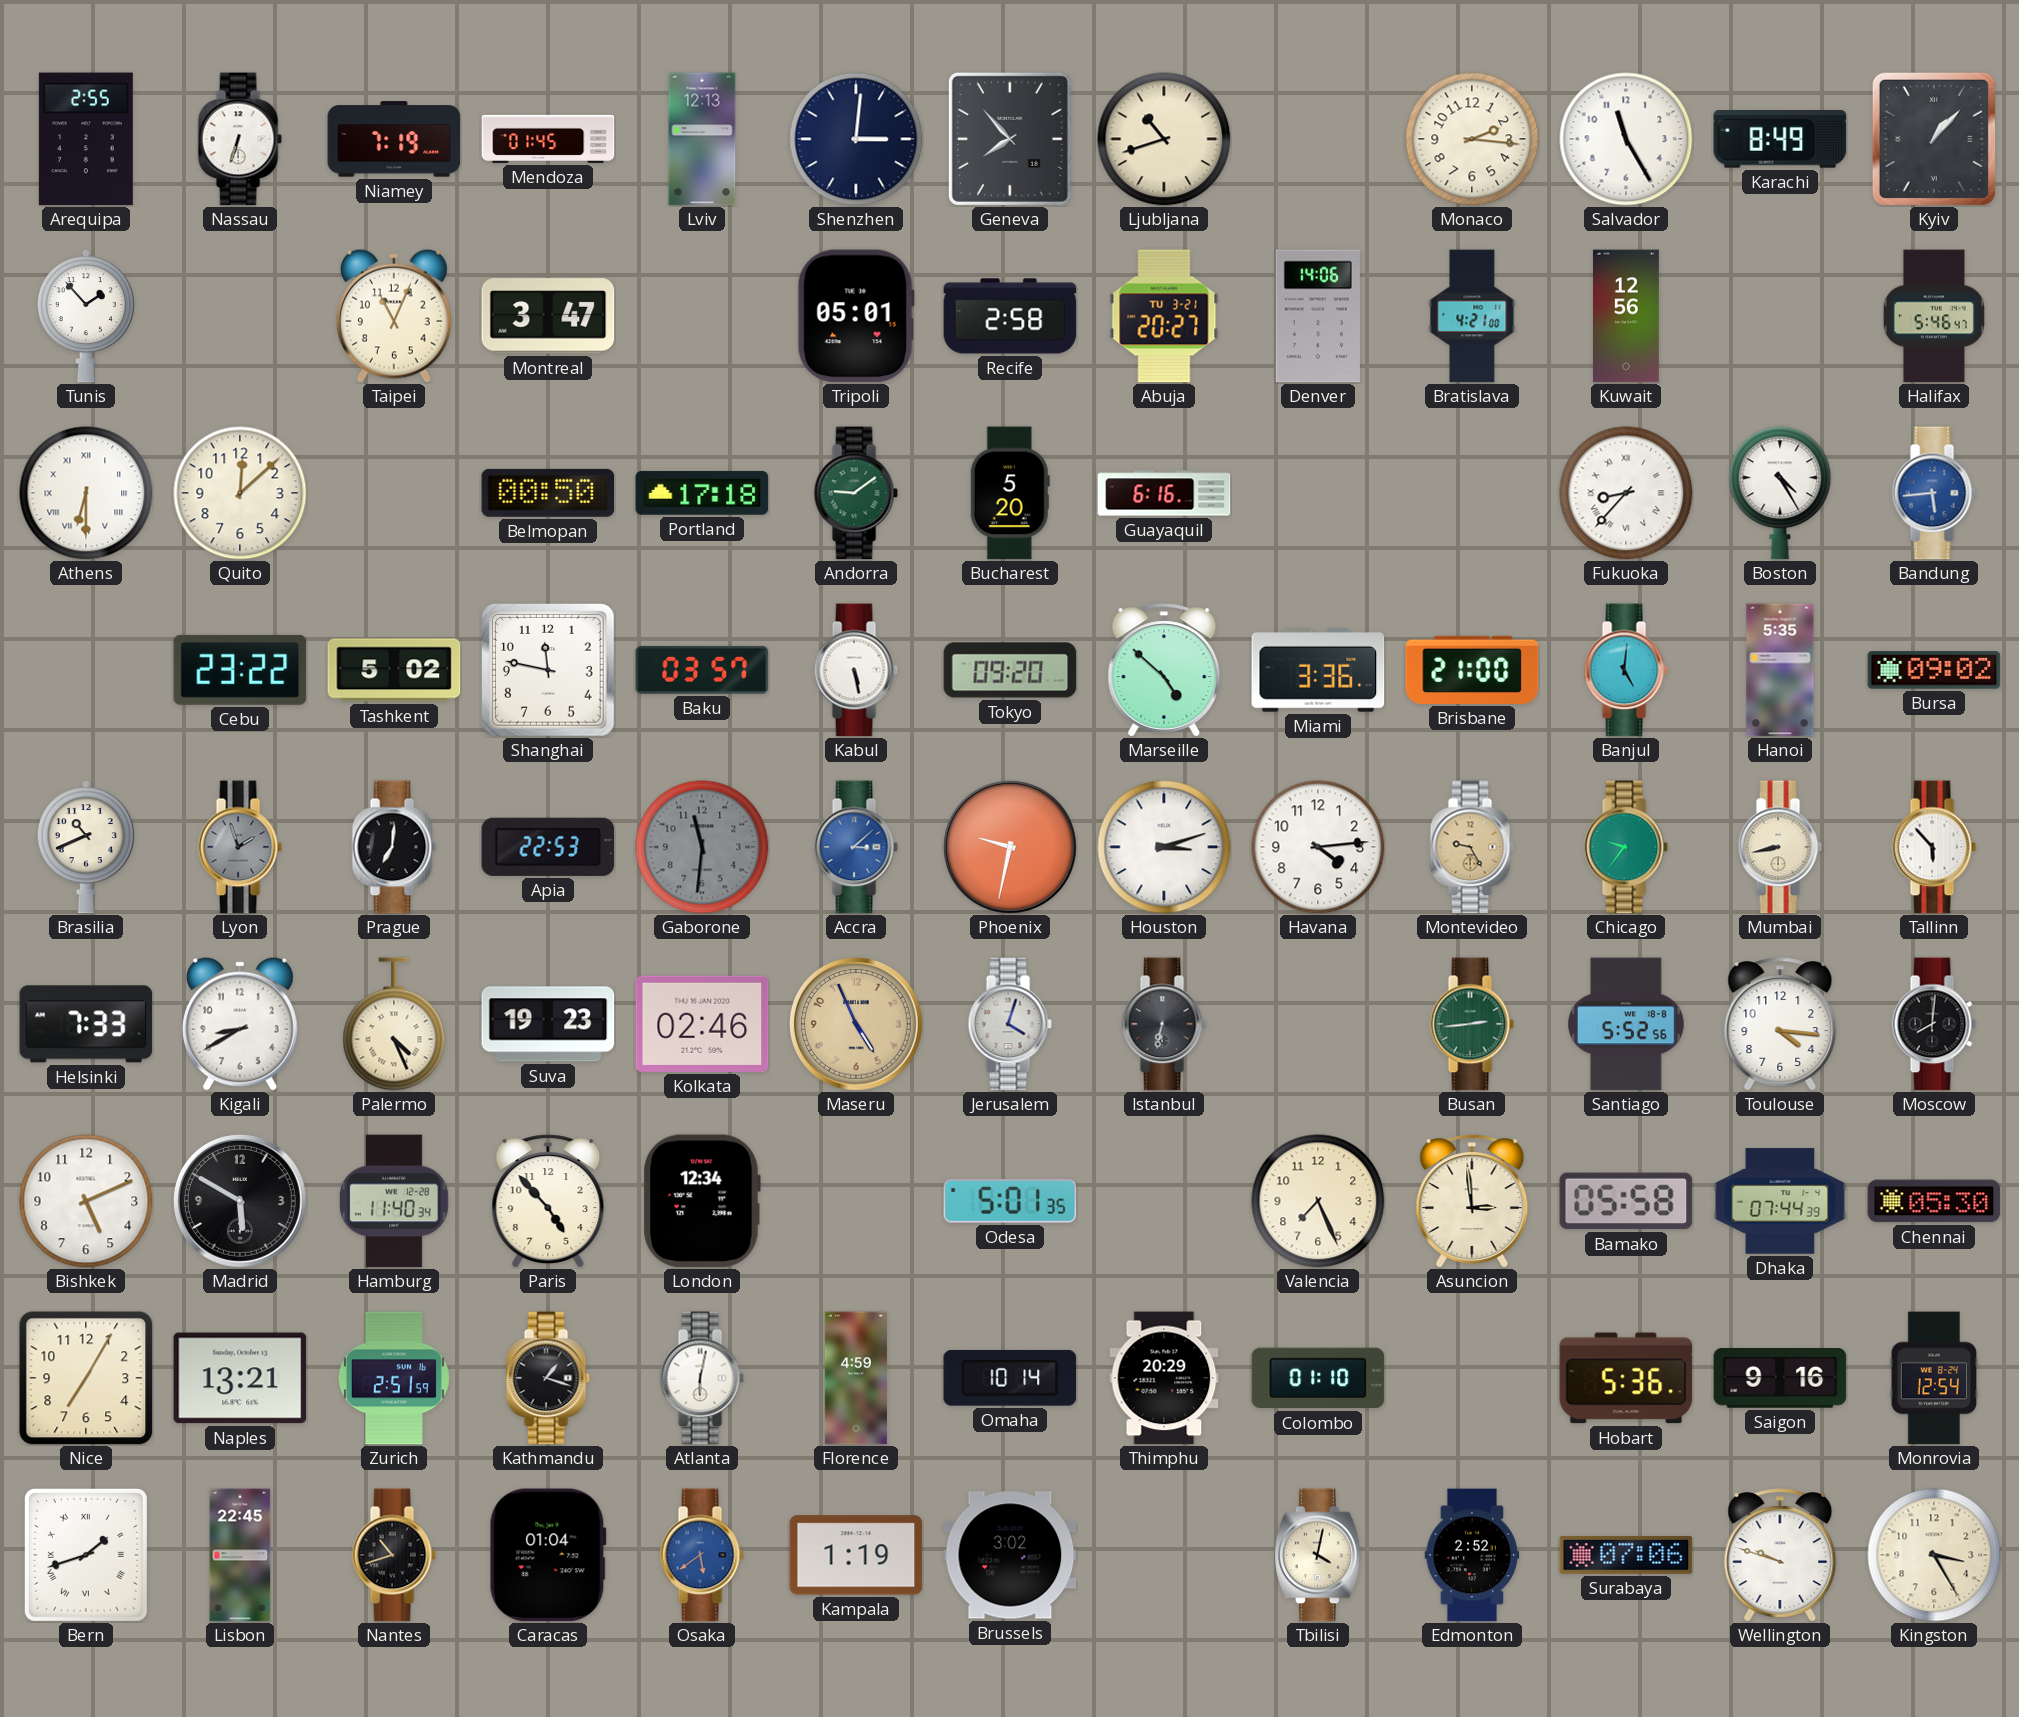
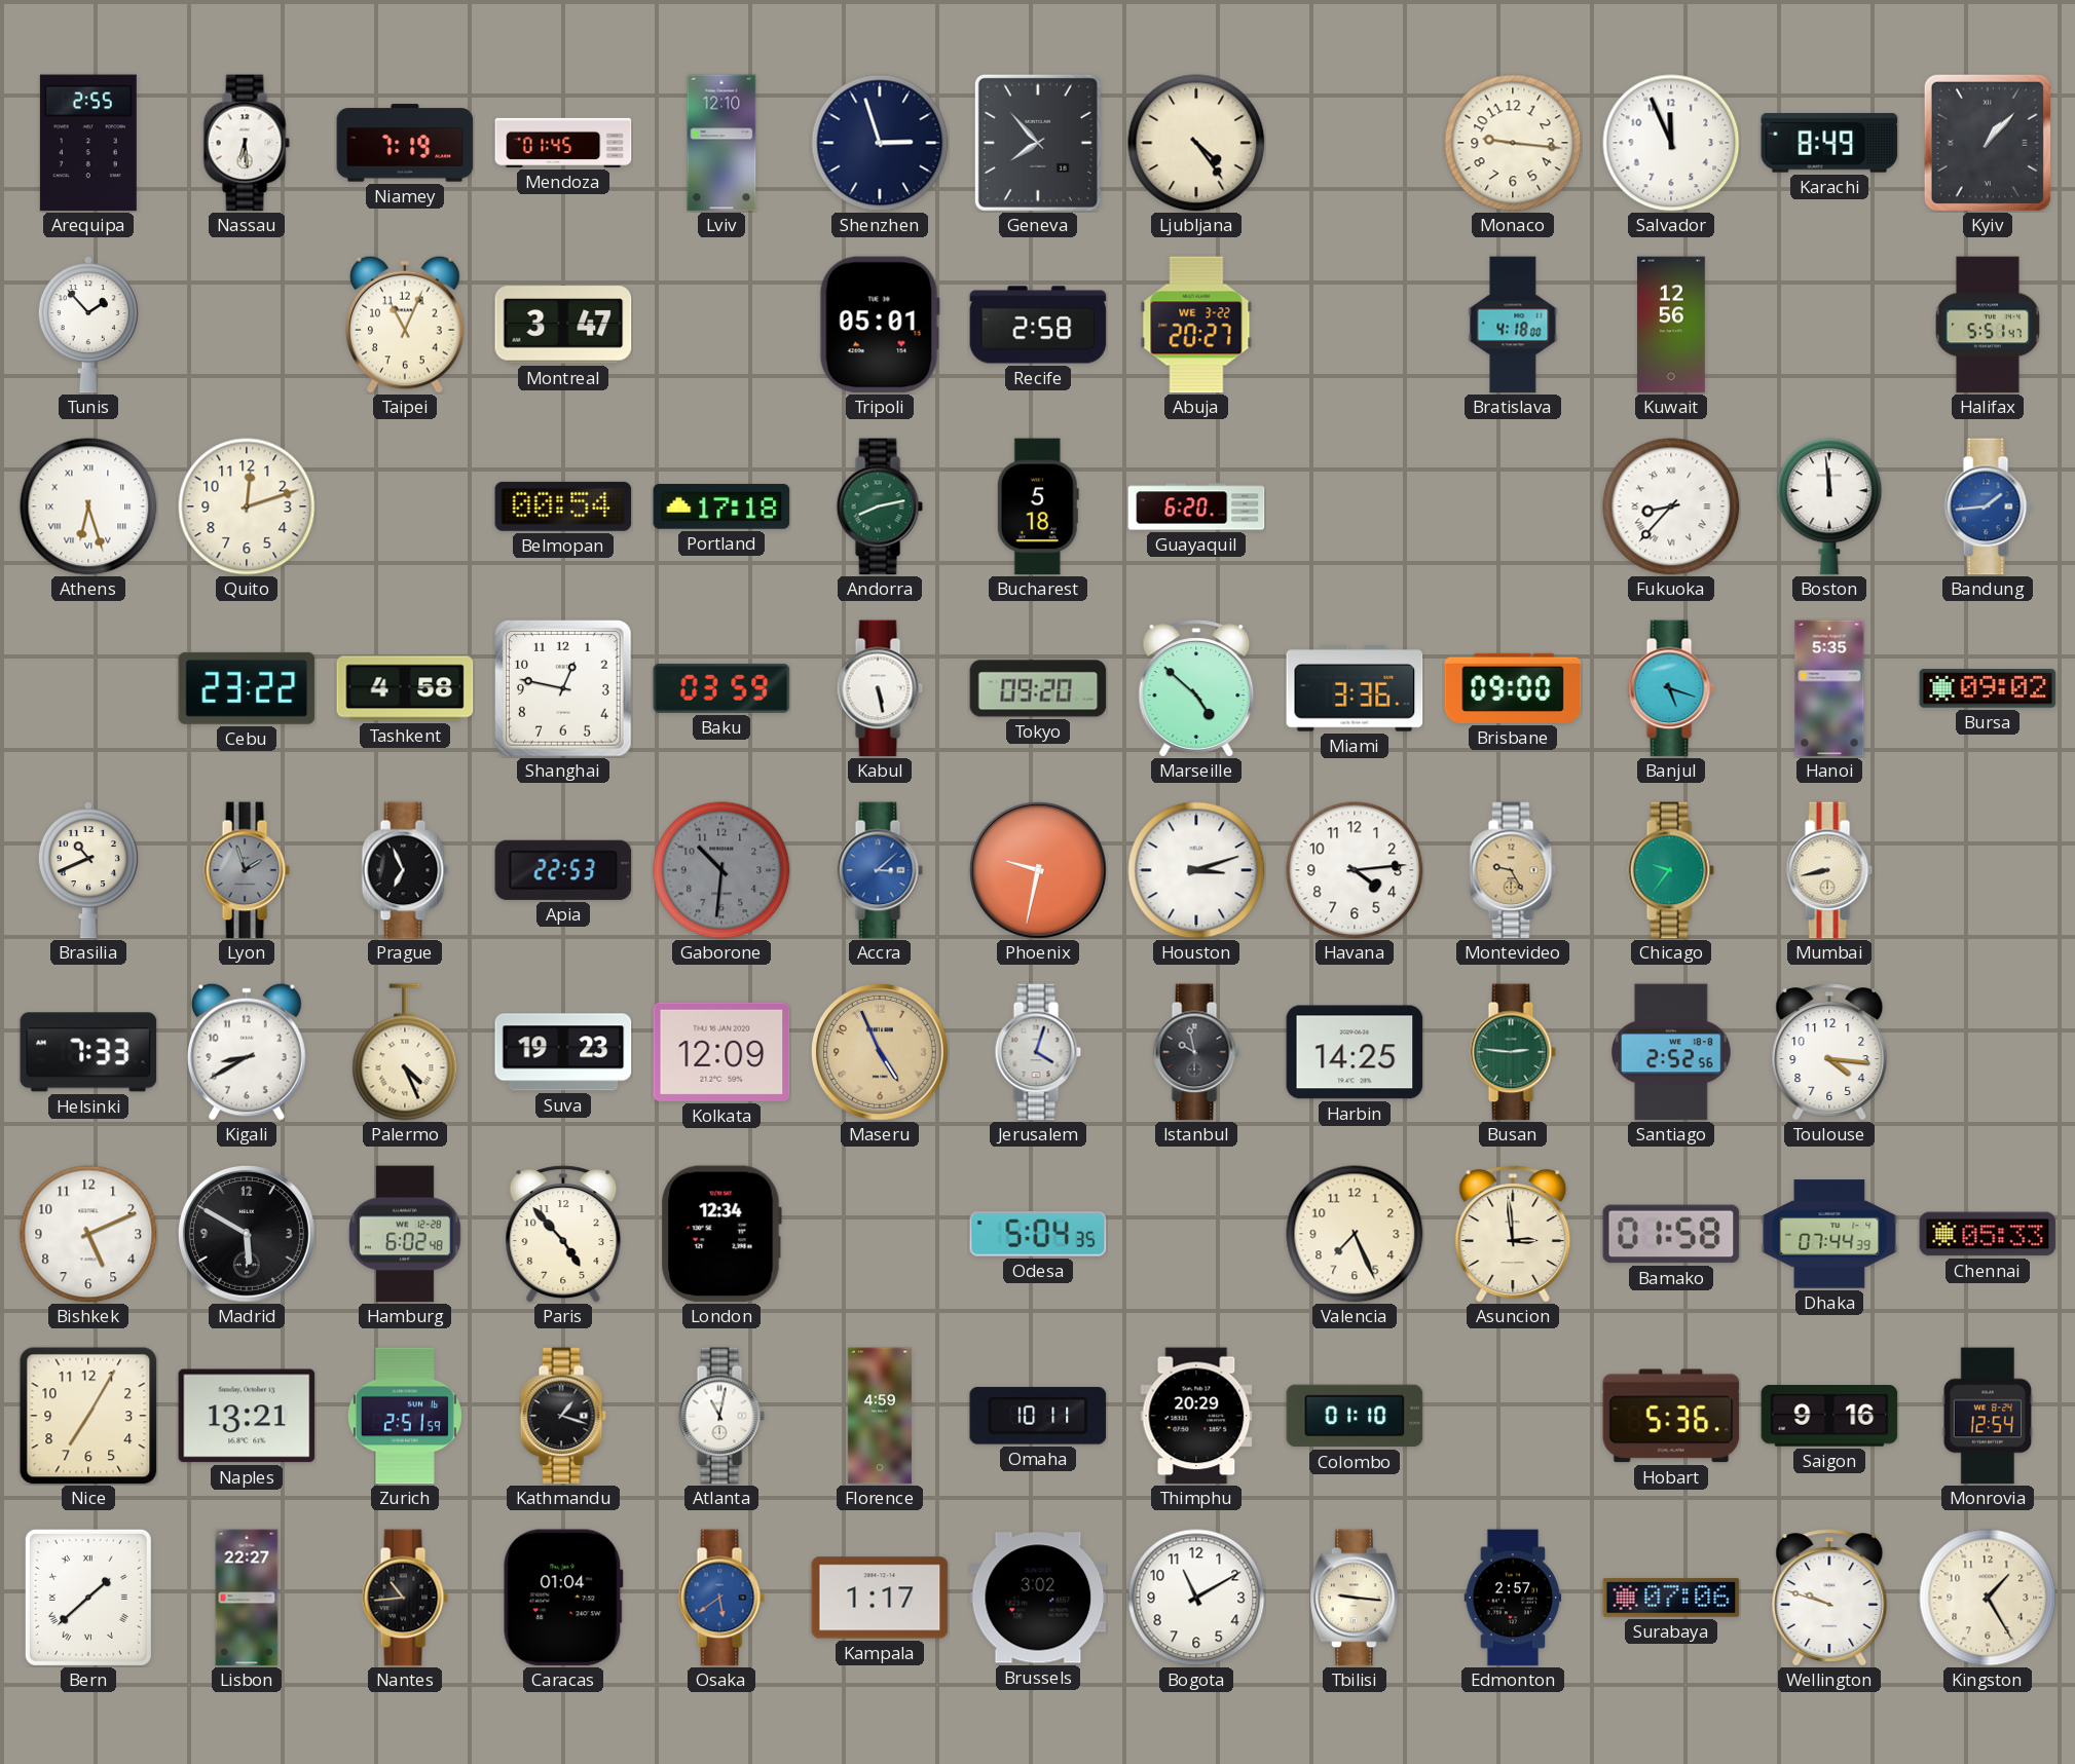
Nassau: 6:33 -> 6:29
Lviv: 12:13 -> 12:10
Shenzhen: 3:01 -> 2:57
Ljubljana: 10:42 -> 4:24
Monaco: 2:16 -> 9:16
Salvador: 11:25 -> 11:56
Abuja date: TU 3-21 -> WE 3-22
Denver: 14:06 -> none
Bratislava: 4:21 -> 4:18
Halifax: 5:46 -> 5:51
Athens: 6:30 -> 6:27
Quito: 12:08 -> 12:12
Belmopan: 00:50 -> 00:54
Andorra: 9:09 -> 8:13
Bucharest: 5:20 -> 5:18
Guayaquil: 6:16 -> 6:20
Boston: 4:25 -> 11:59
Bandung: 5:44 -> 1:44
Tashkent: 5:02 -> 4:58
Shanghai: 11:47 -> 12:47
Baku: 03:57 -> 03:59
Brisbane: 21:00 -> 09:00
Banjul: 5:01 -> 5:18
Prague: 7:01 -> 6:56
Gaborone: 11:31 -> 10:31
Tallinn: 5:53 -> none
Kolkata: 02:46 -> 12:09
Istanbul: 6:32 -> 9:58
Harbin: none -> 14:25
Busan: 2:44 -> 2:46
Santiago: 5:52 -> 2:52
Moscow: 8:01 -> none
Hamburg: 11:40 -> 6:02
Odesa: 5:01 -> 5:04
Bamako: 05:58 -> 01:58
Chennai: 05:30 -> 05:33
Atlanta: 6:02 -> 11:02
Omaha: 10:14 -> 10:11
Bern: 1:42 -> 1:38
Lisbon: 22:45 -> 22:27
Nantes: 10:42 -> 10:44
Kampala: 1:19 -> 1:17
Bogota: none -> 11:10
Tbilisi: 4:02 -> 9:16
Edmonton: 2:52 -> 2:57
Kingston: 3:25 -> 1:25
